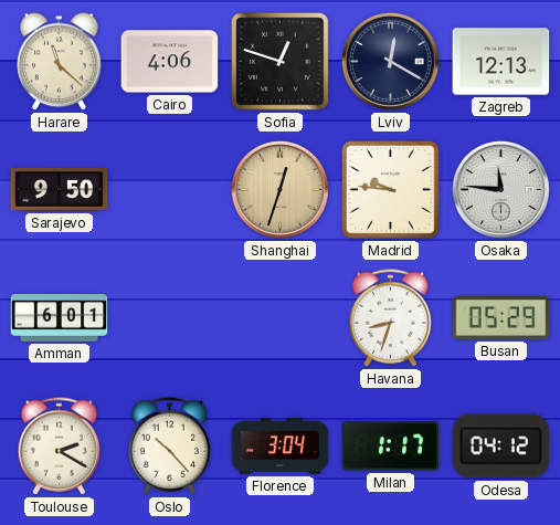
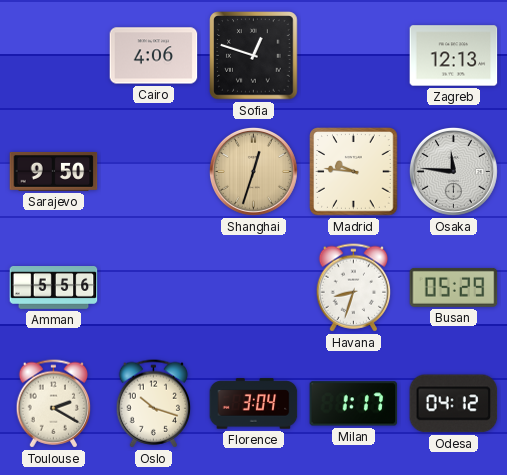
Harare: 11:22 -> none
Lviv: 12:20 -> none
Amman: 6:01 -> 5:56
Oslo: 10:23 -> 10:18
